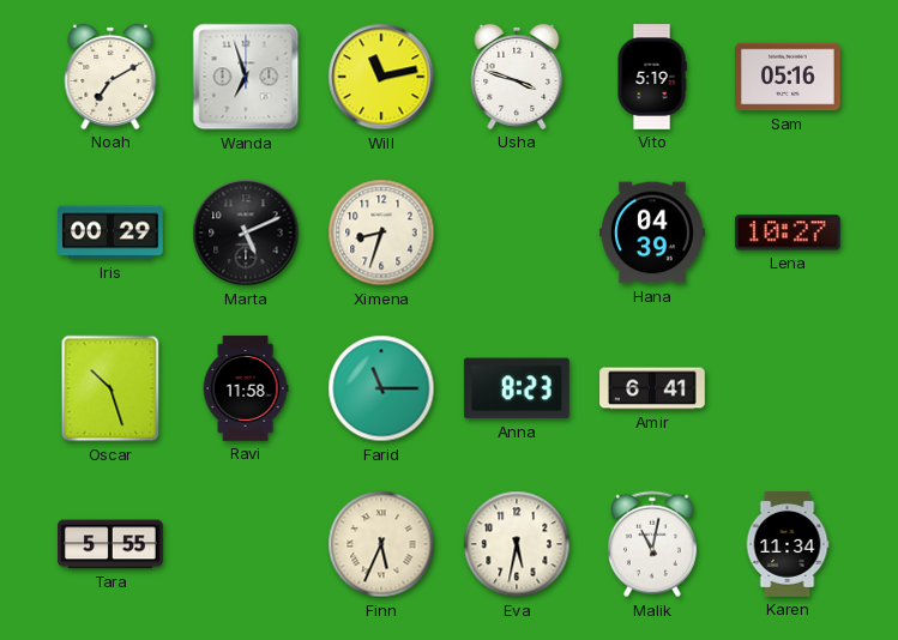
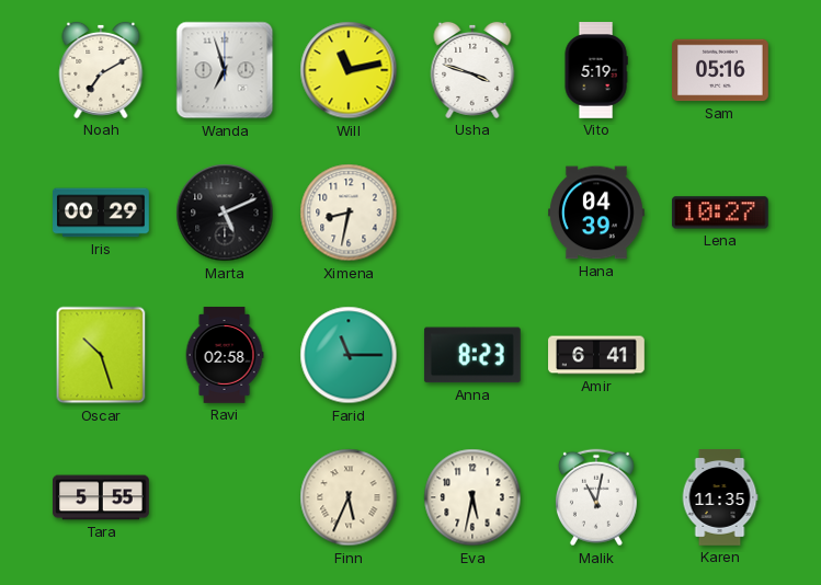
Ximena: 8:33 -> 8:32
Ravi: 11:58 -> 02:58
Karen: 11:34 -> 11:35
